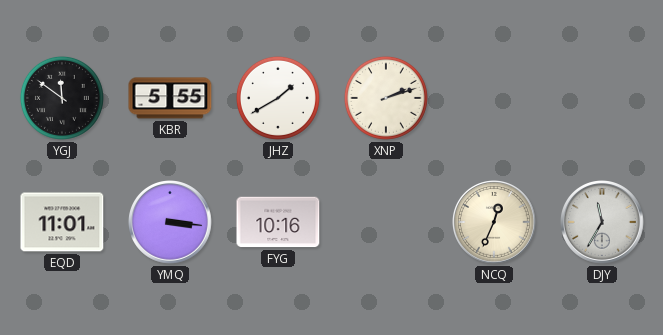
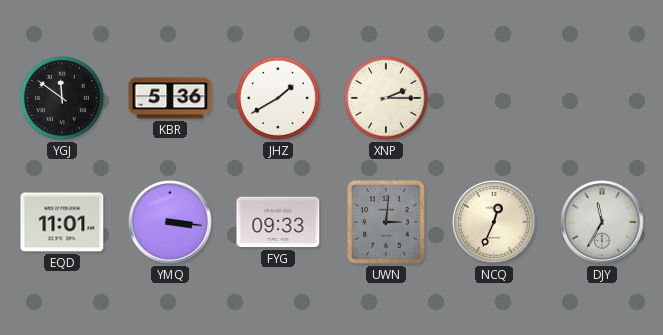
KBR: 5:55 -> 5:36
XNP: 2:12 -> 2:15
FYG: 10:16 -> 09:33
UWN: none -> 3:01
